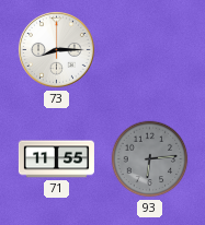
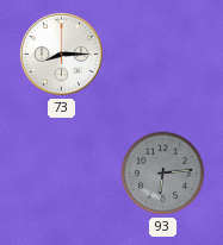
71: 11:55 -> none
